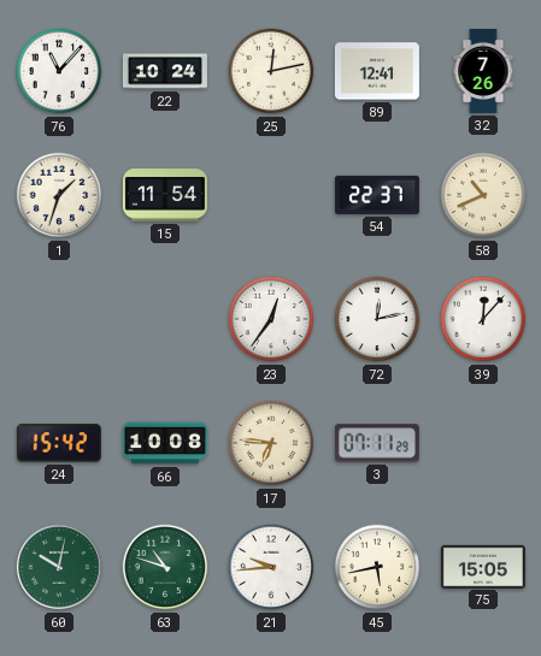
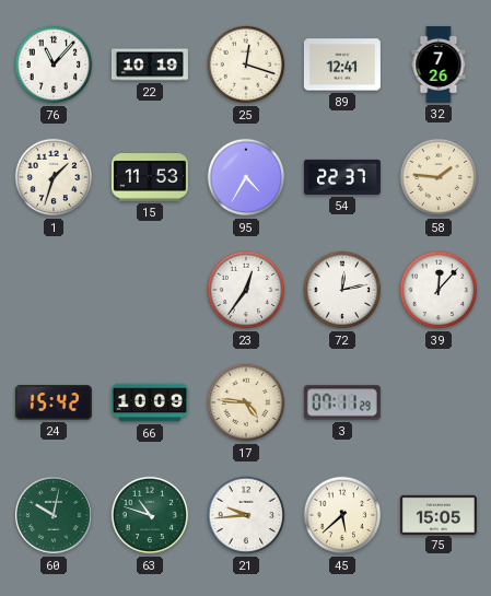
22: 10:24 -> 10:19
25: 12:13 -> 12:18
15: 11:54 -> 11:53
95: none -> 4:35
58: 10:41 -> 1:46
66: 10:08 -> 10:09
17: 6:46 -> 4:46
45: 5:43 -> 5:38
